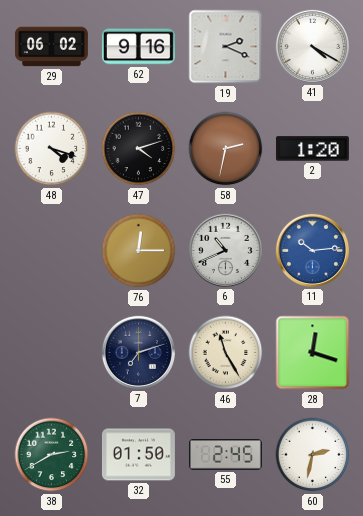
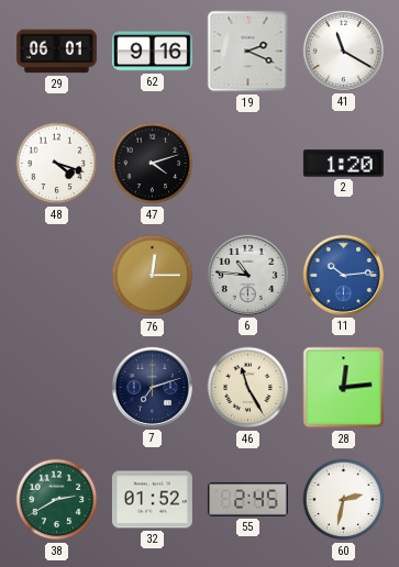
29: 06:02 -> 06:01
41: 4:20 -> 11:20
58: 2:32 -> none
6: 10:41 -> 10:46
28: 12:18 -> 12:14
32: 01:50 -> 01:52
